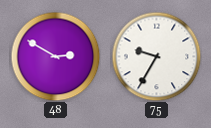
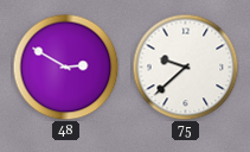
75: 9:35 -> 9:38
